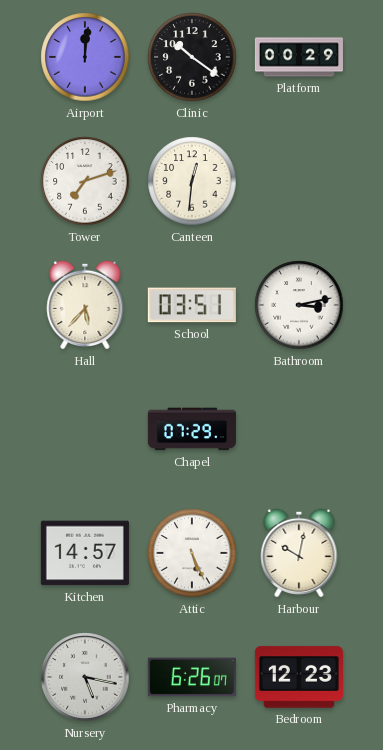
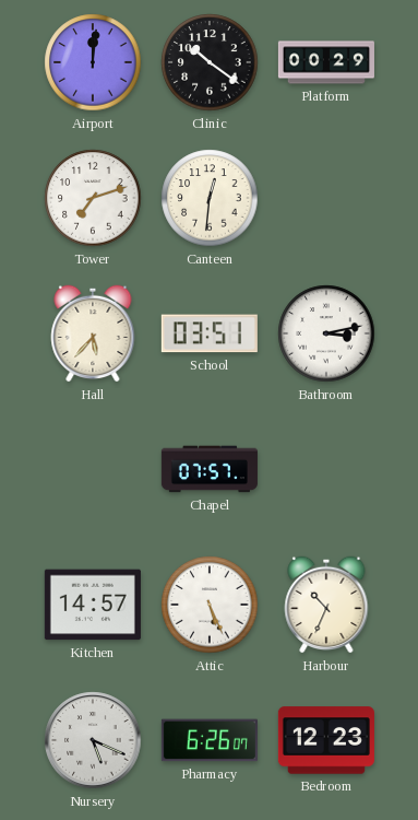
Chapel: 07:29 -> 07:57
Harbour: 10:02 -> 10:34
Nursery: 5:17 -> 5:19
